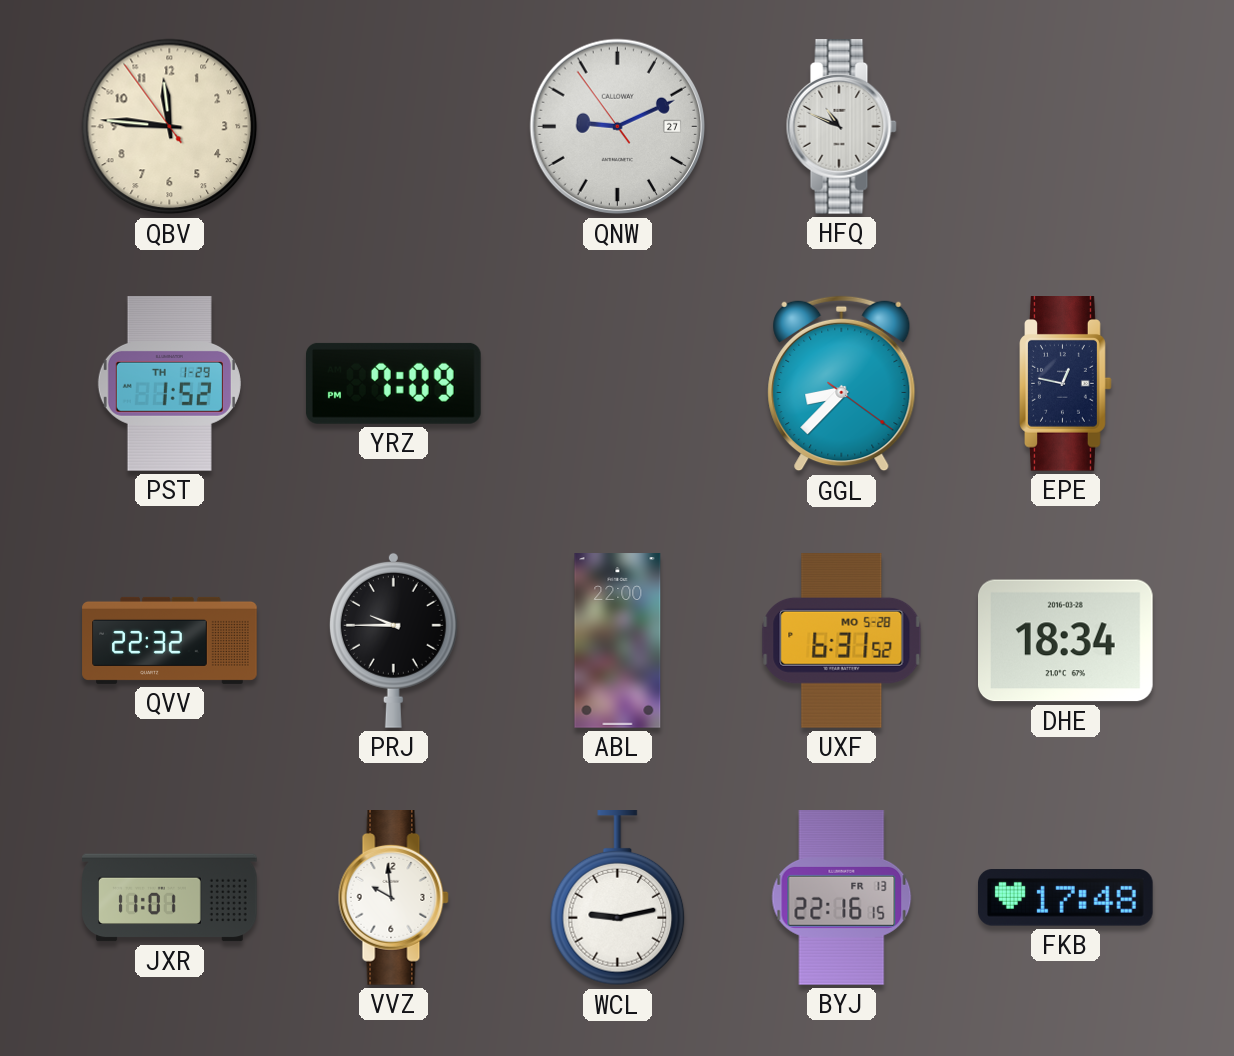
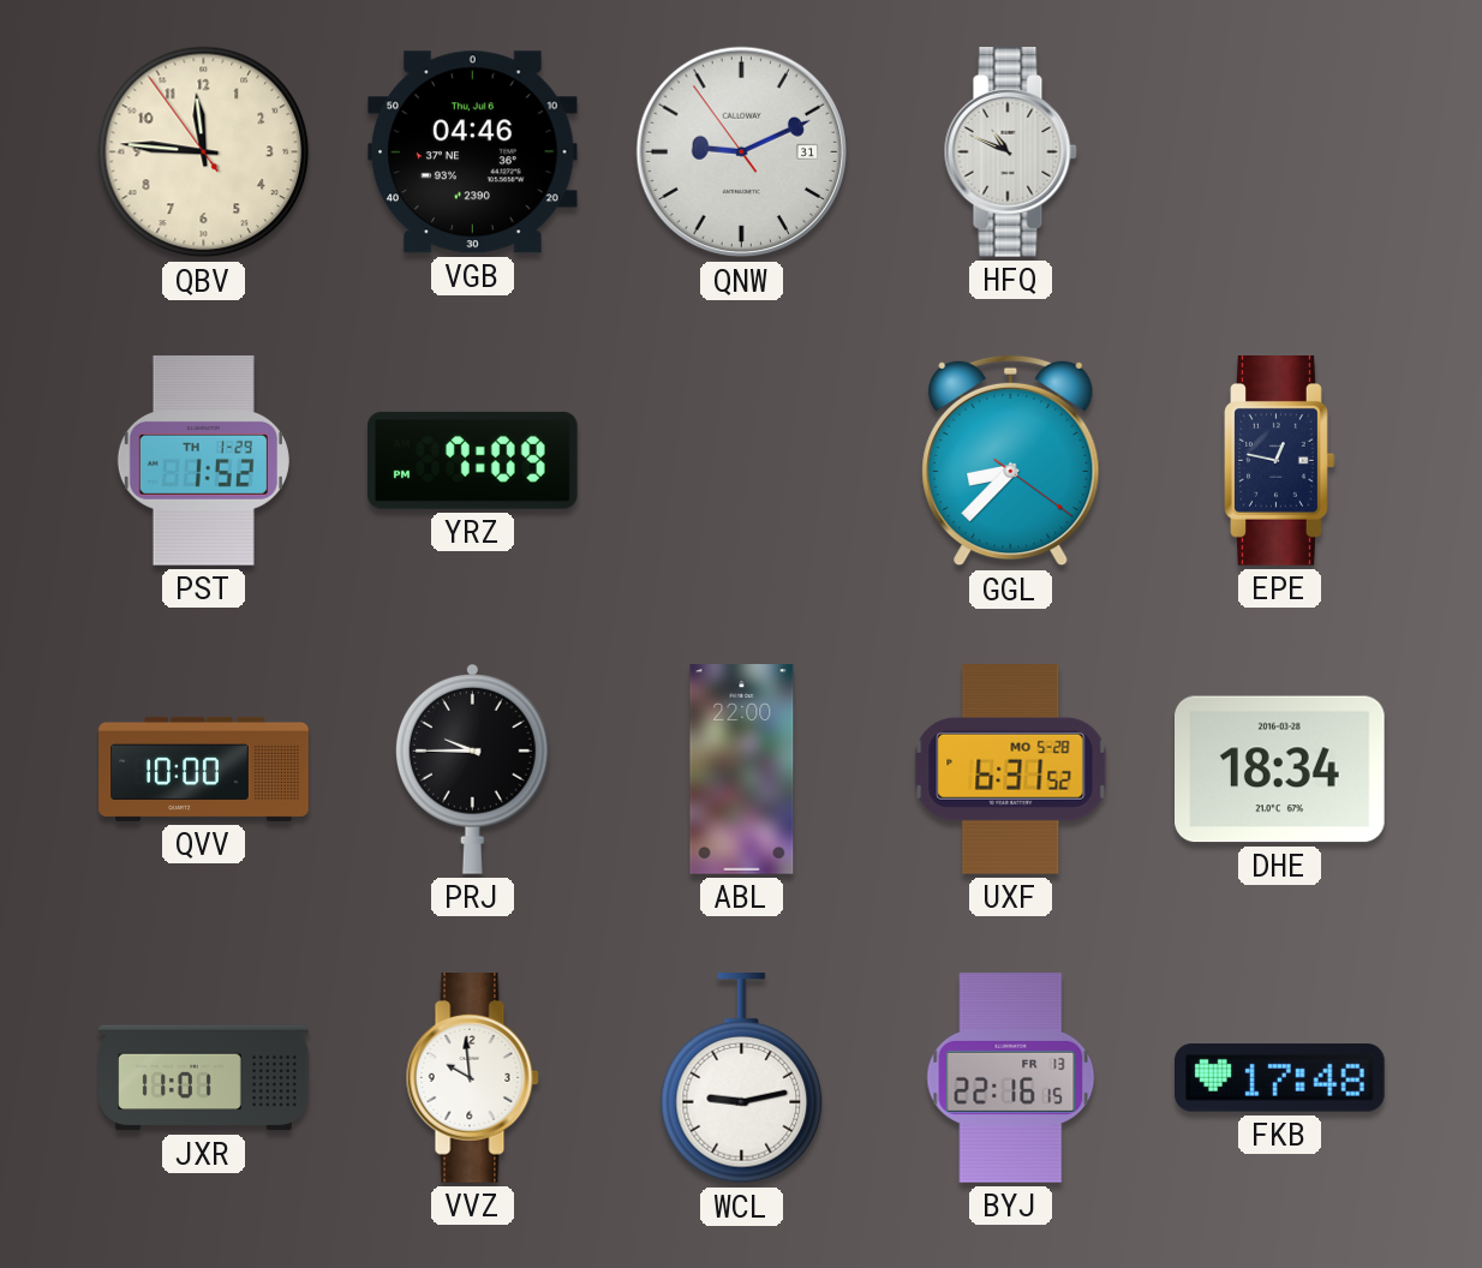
VGB: none -> 04:46
QNW date: 27 -> 31
QVV: 22:32 -> 10:00
